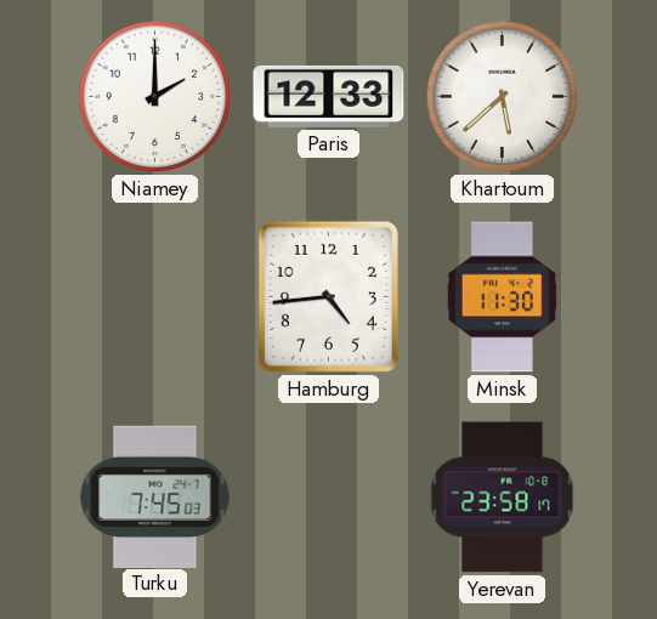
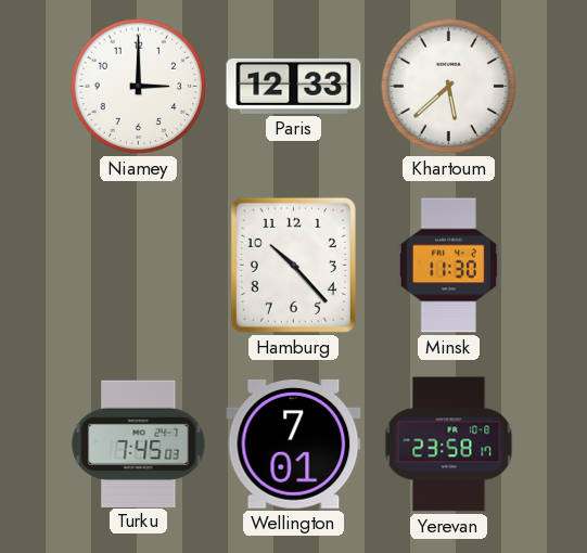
Niamey: 2:00 -> 3:00
Hamburg: 4:44 -> 10:23
Wellington: none -> 7:01
